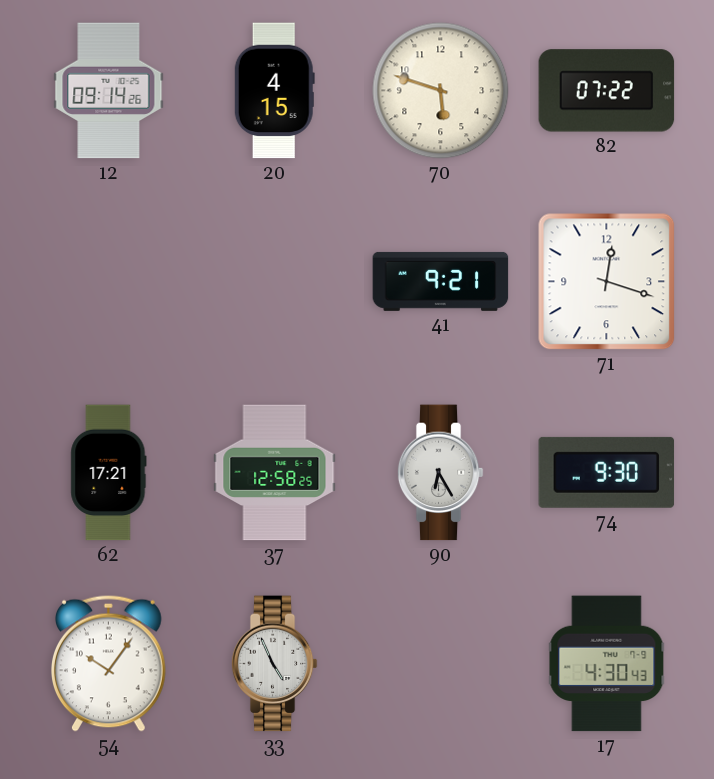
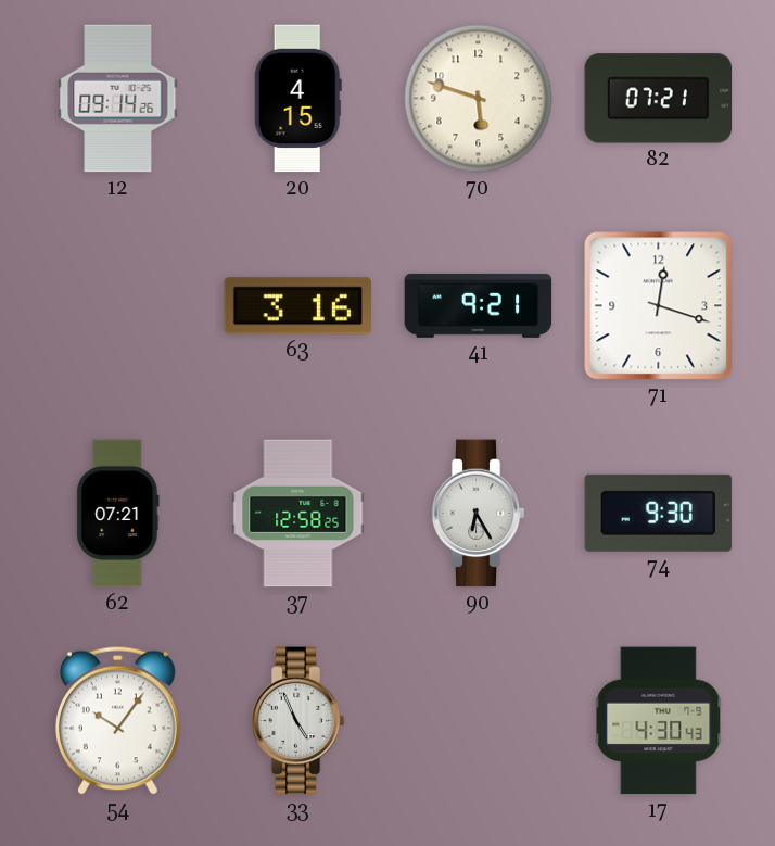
82: 07:22 -> 07:21
63: none -> 3:16
62: 17:21 -> 07:21
